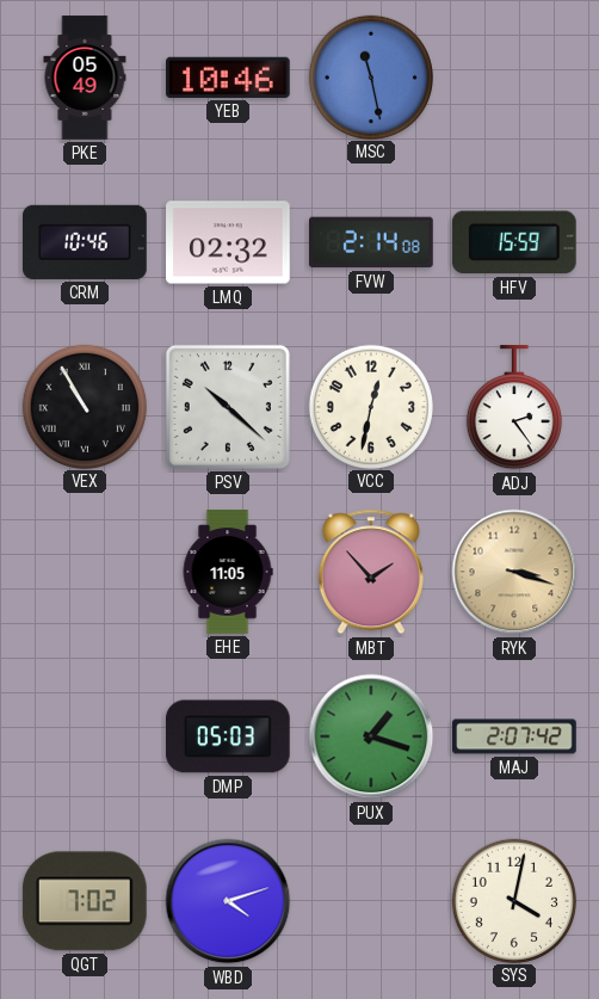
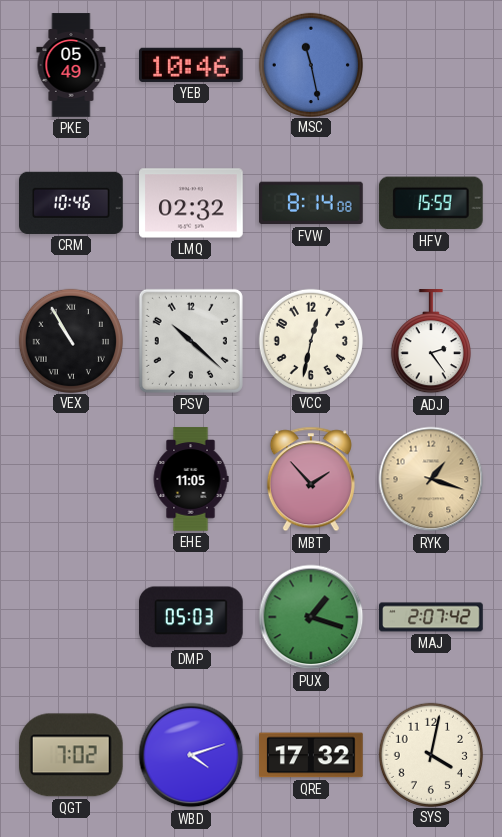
FVW: 2:14 -> 8:14
RYK: 3:18 -> 1:18
QRE: none -> 17:32
